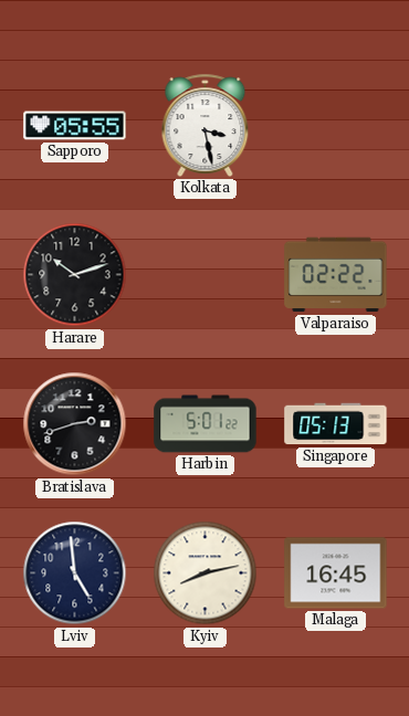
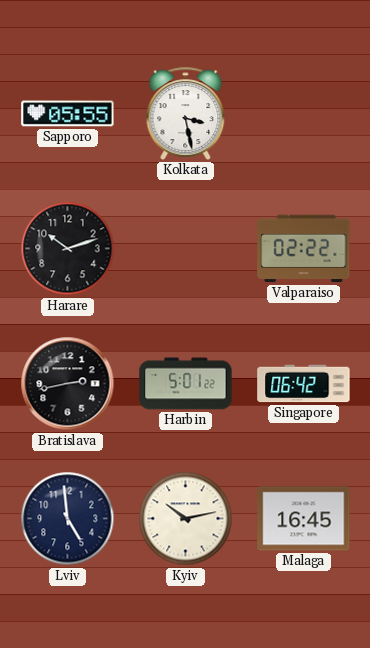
Bratislava: 2:42 -> 2:43
Singapore: 05:13 -> 06:42
Kyiv: 8:13 -> 10:13
